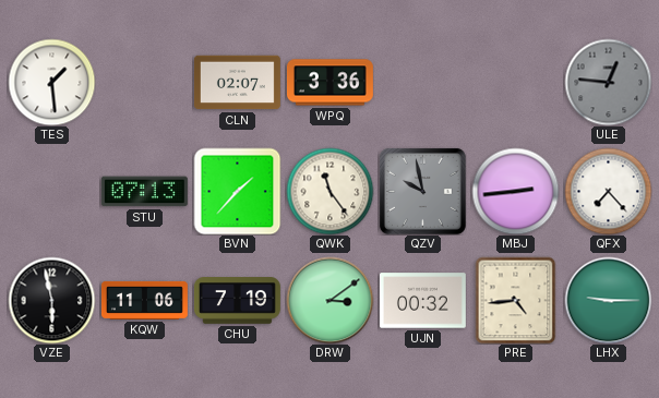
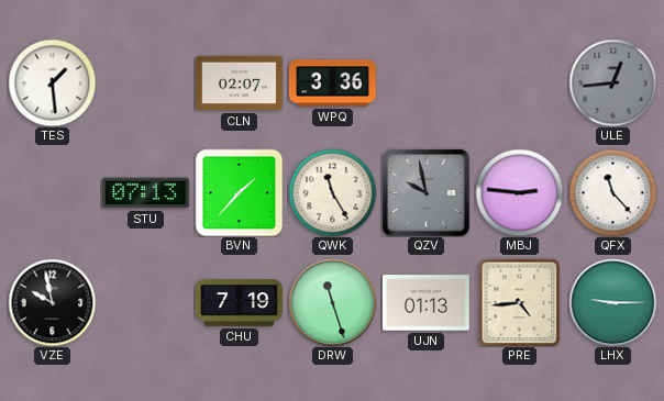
ULE: 12:46 -> 12:44
QWK: 11:24 -> 11:25
MBJ: 2:44 -> 2:46
QFX: 7:23 -> 11:23
VZE: 5:58 -> 9:58
KQW: 11:06 -> none
DRW: 3:09 -> 11:27
UJN: 00:32 -> 01:13
